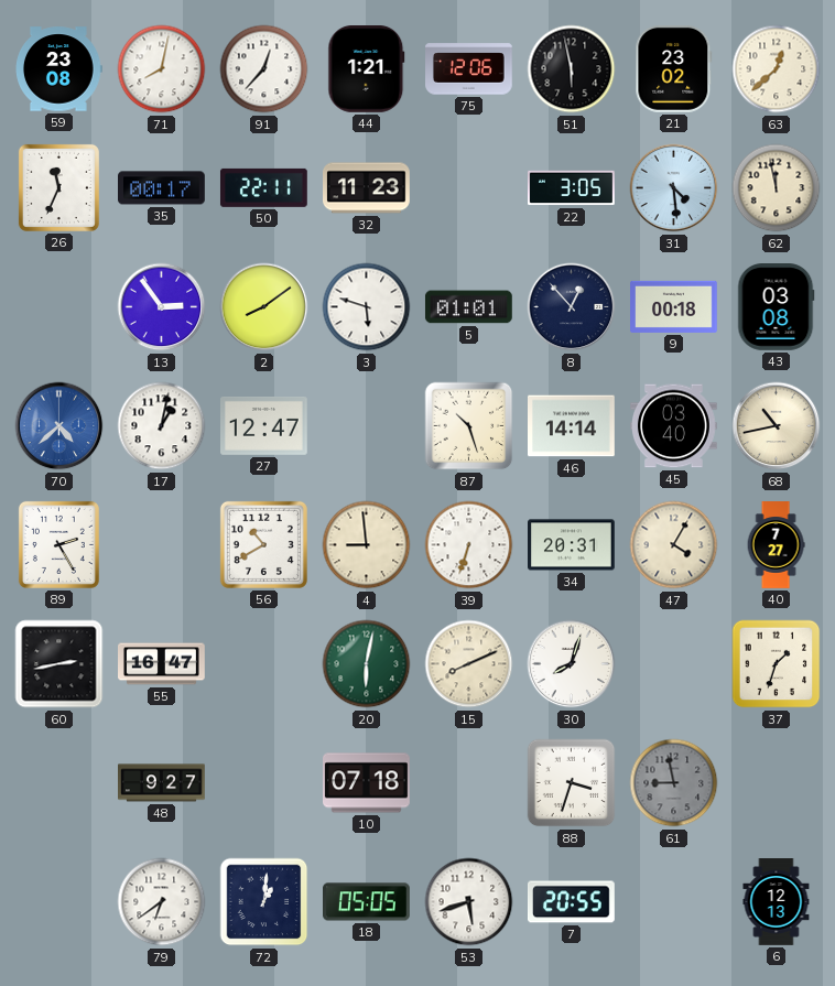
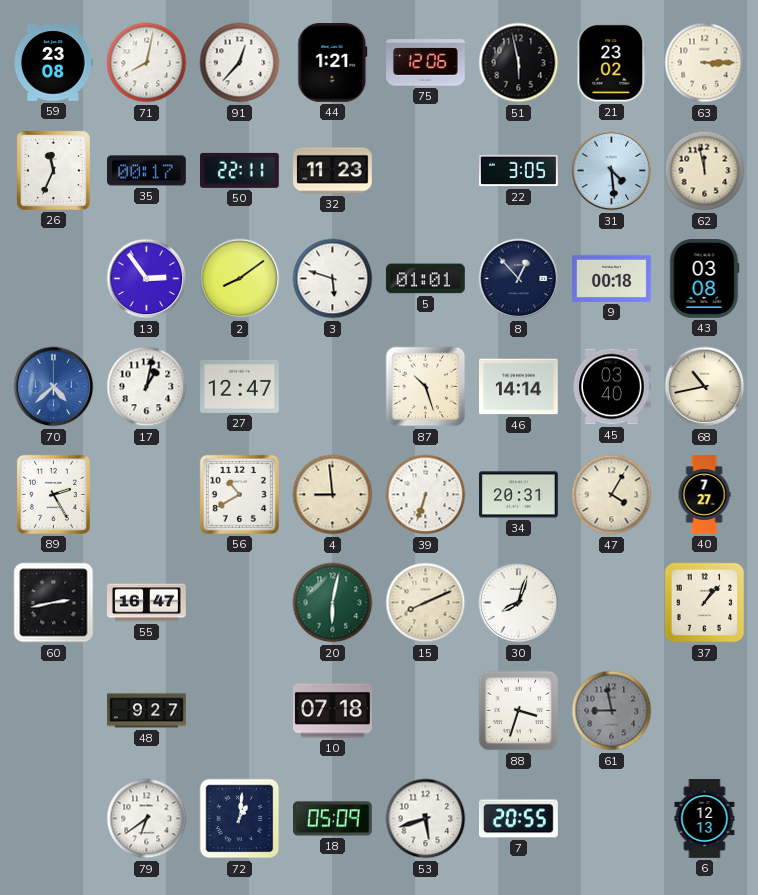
63: 12:38 -> 3:15
37: 1:33 -> 1:07
18: 05:05 -> 05:09
